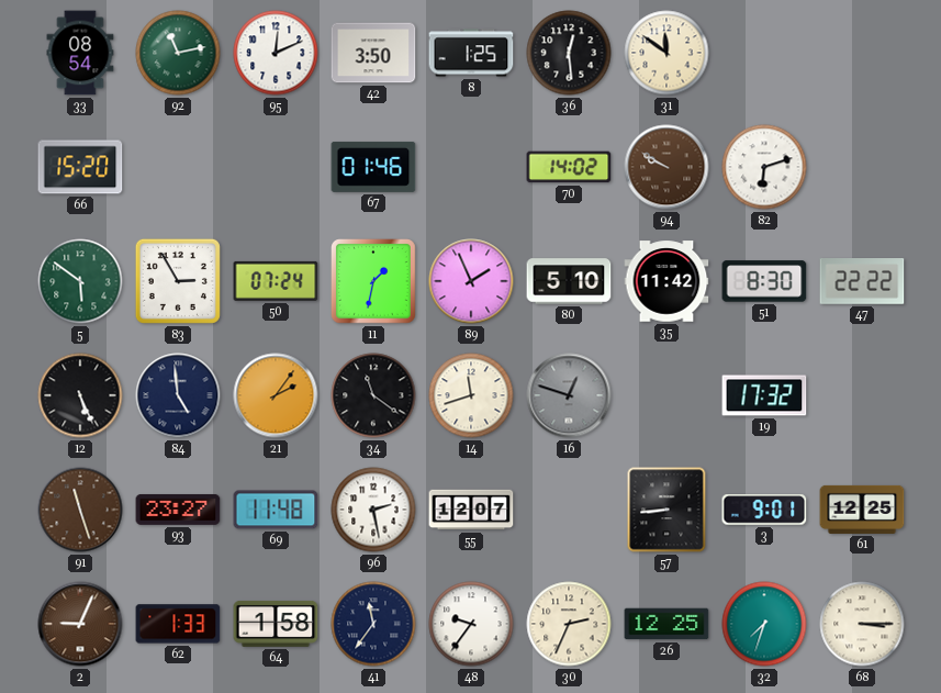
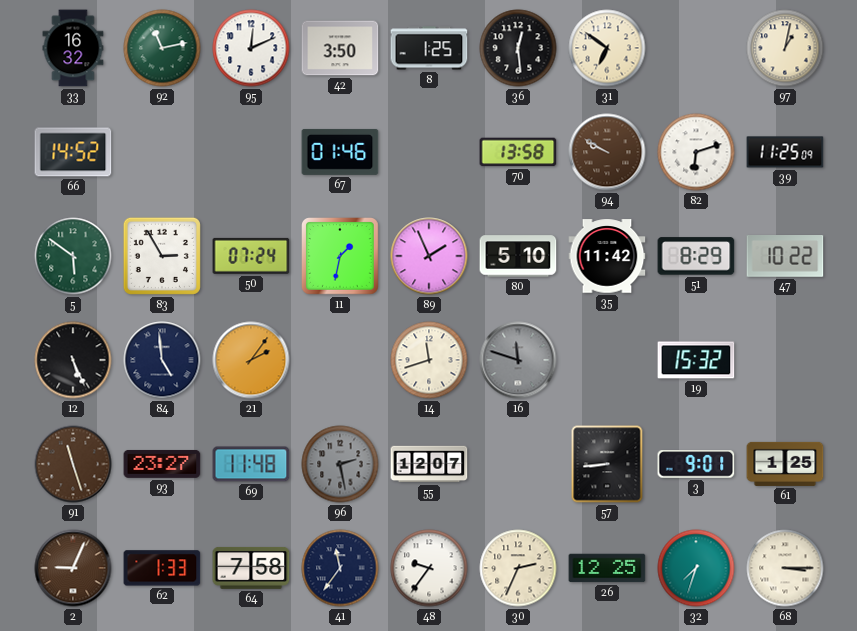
33: 08:54 -> 16:32
31: 11:51 -> 6:51
97: none -> 1:02
66: 15:20 -> 14:52
70: 14:02 -> 13:58
39: none -> 11:25
51: 8:30 -> 8:29
47: 22:22 -> 10:22
34: 11:21 -> none
16: 12:48 -> 11:48
19: 17:32 -> 15:32
96 dial: white -> grey
61: 12:25 -> 1:25
64: 1:58 -> 7:58
